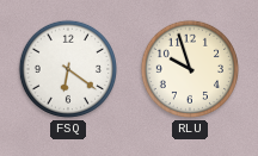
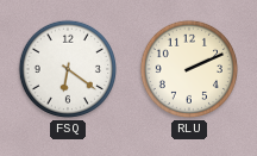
RLU: 9:57 -> 2:11
